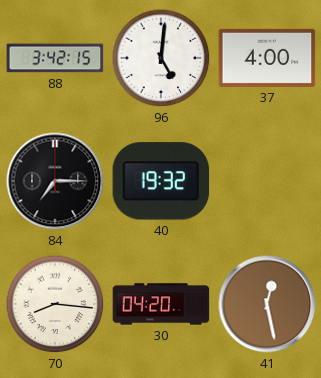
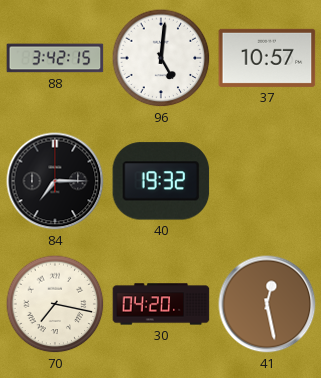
37: 4:00 -> 10:57
70: 8:16 -> 7:17
